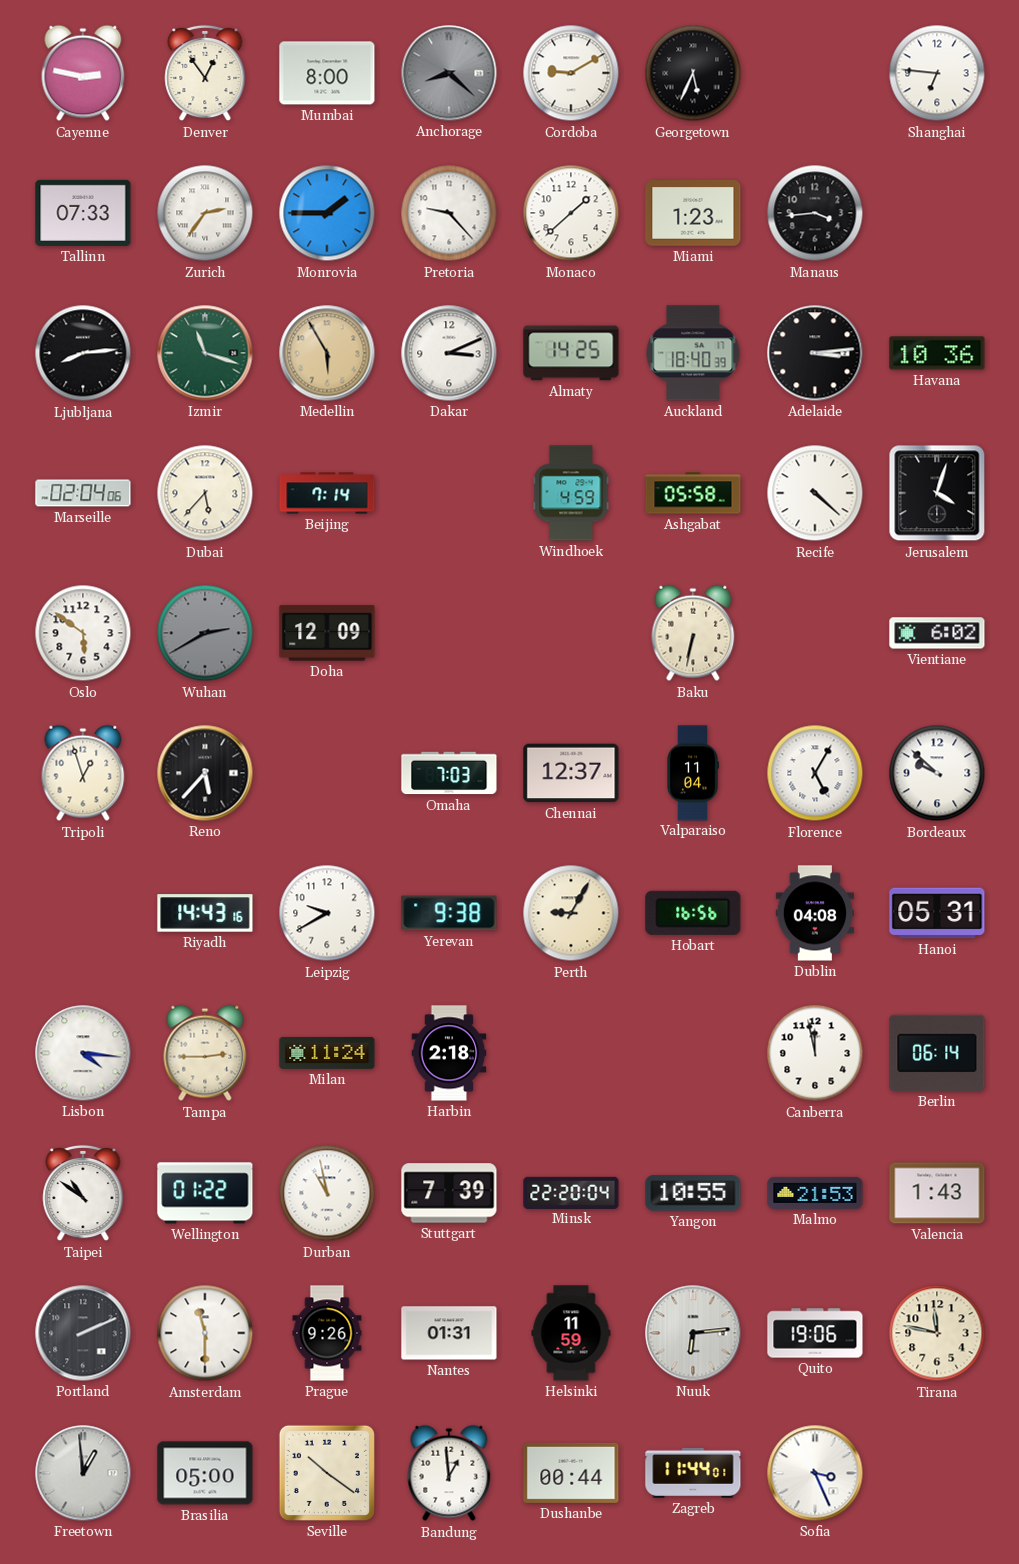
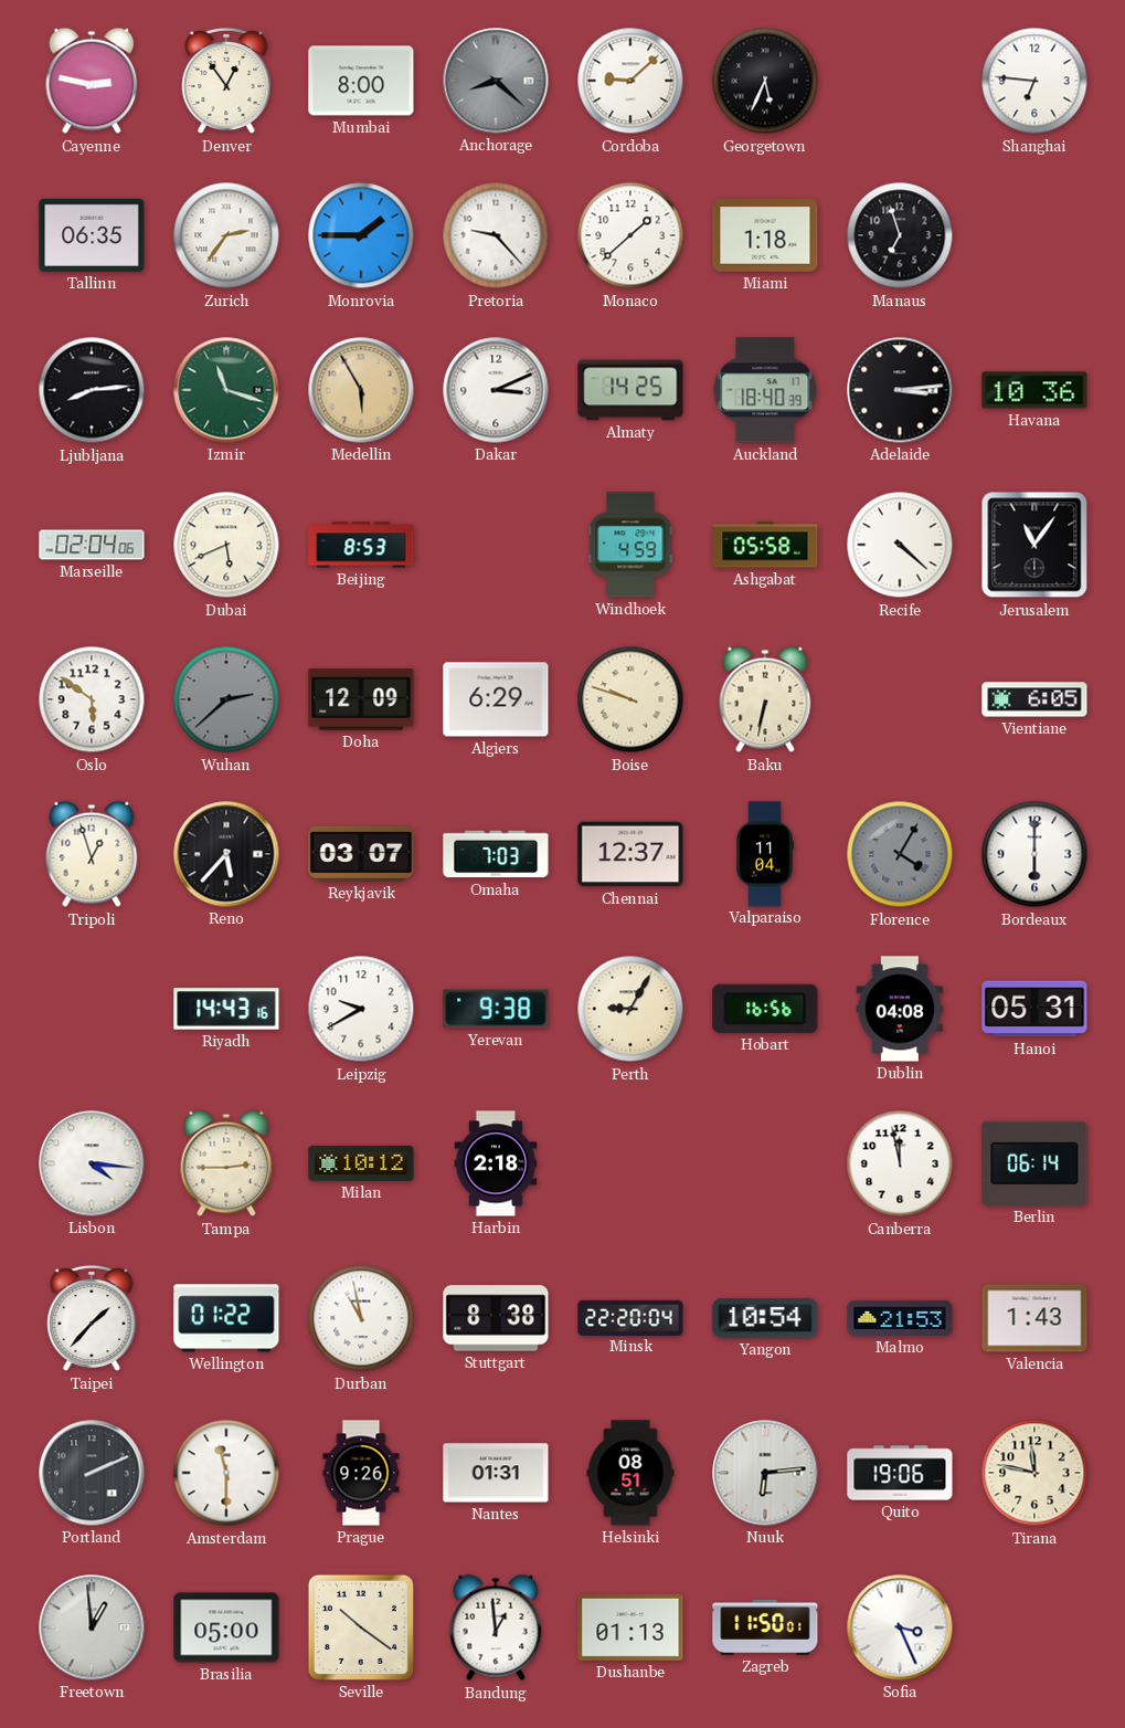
Cordoba: 9:10 -> 9:08
Tallinn: 07:33 -> 06:35
Miami: 1:23 -> 1:18
Manaus: 3:44 -> 6:57
Dubai: 5:37 -> 5:41
Beijing: 7:14 -> 8:53
Jerusalem: 4:03 -> 11:06
Wuhan: 2:40 -> 2:38
Algiers: none -> 6:29
Boise: none -> 9:48
Vientiane: 6:02 -> 6:05
Reykjavik: none -> 03:07
Florence: 5:05 -> 4:05
Florence dial: white -> grey
Bordeaux: 9:52 -> 6:00
Milan: 11:24 -> 10:12
Taipei: 10:51 -> 1:37
Stuttgart: 7:39 -> 8:38
Yangon: 10:55 -> 10:54
Helsinki: 11:59 -> 08:51
Dushanbe: 00:44 -> 01:13
Zagreb: 11:44 -> 11:50
